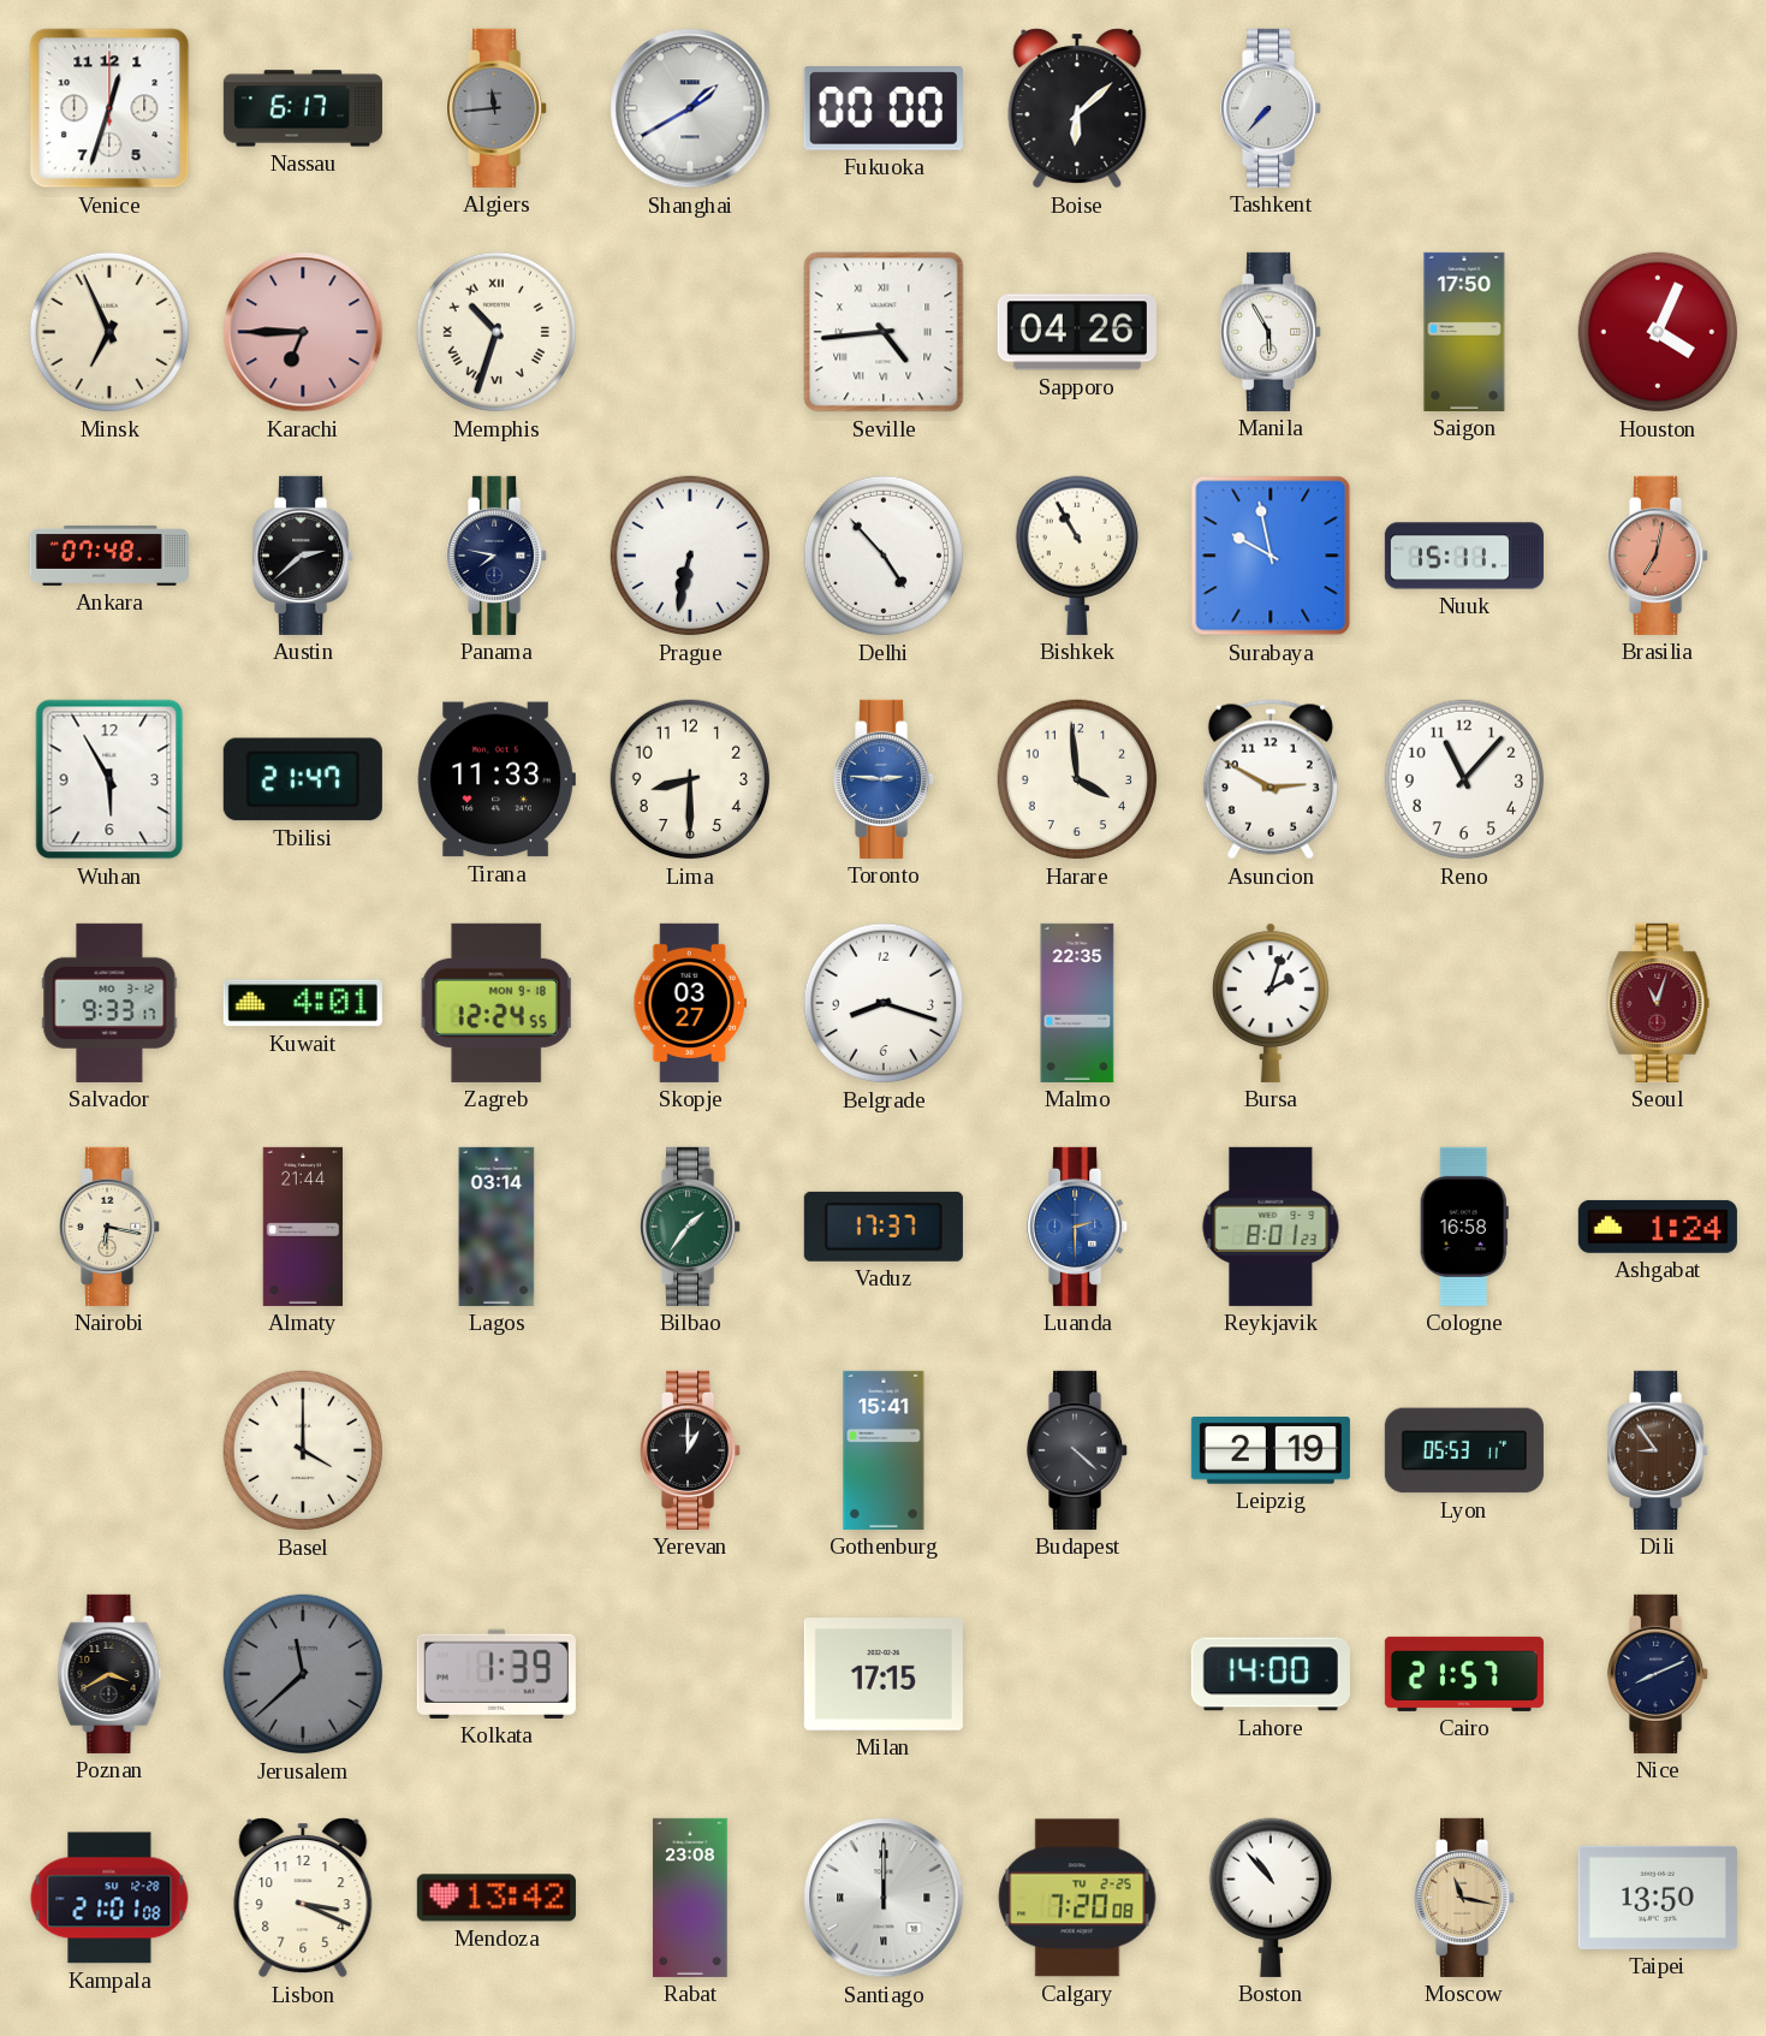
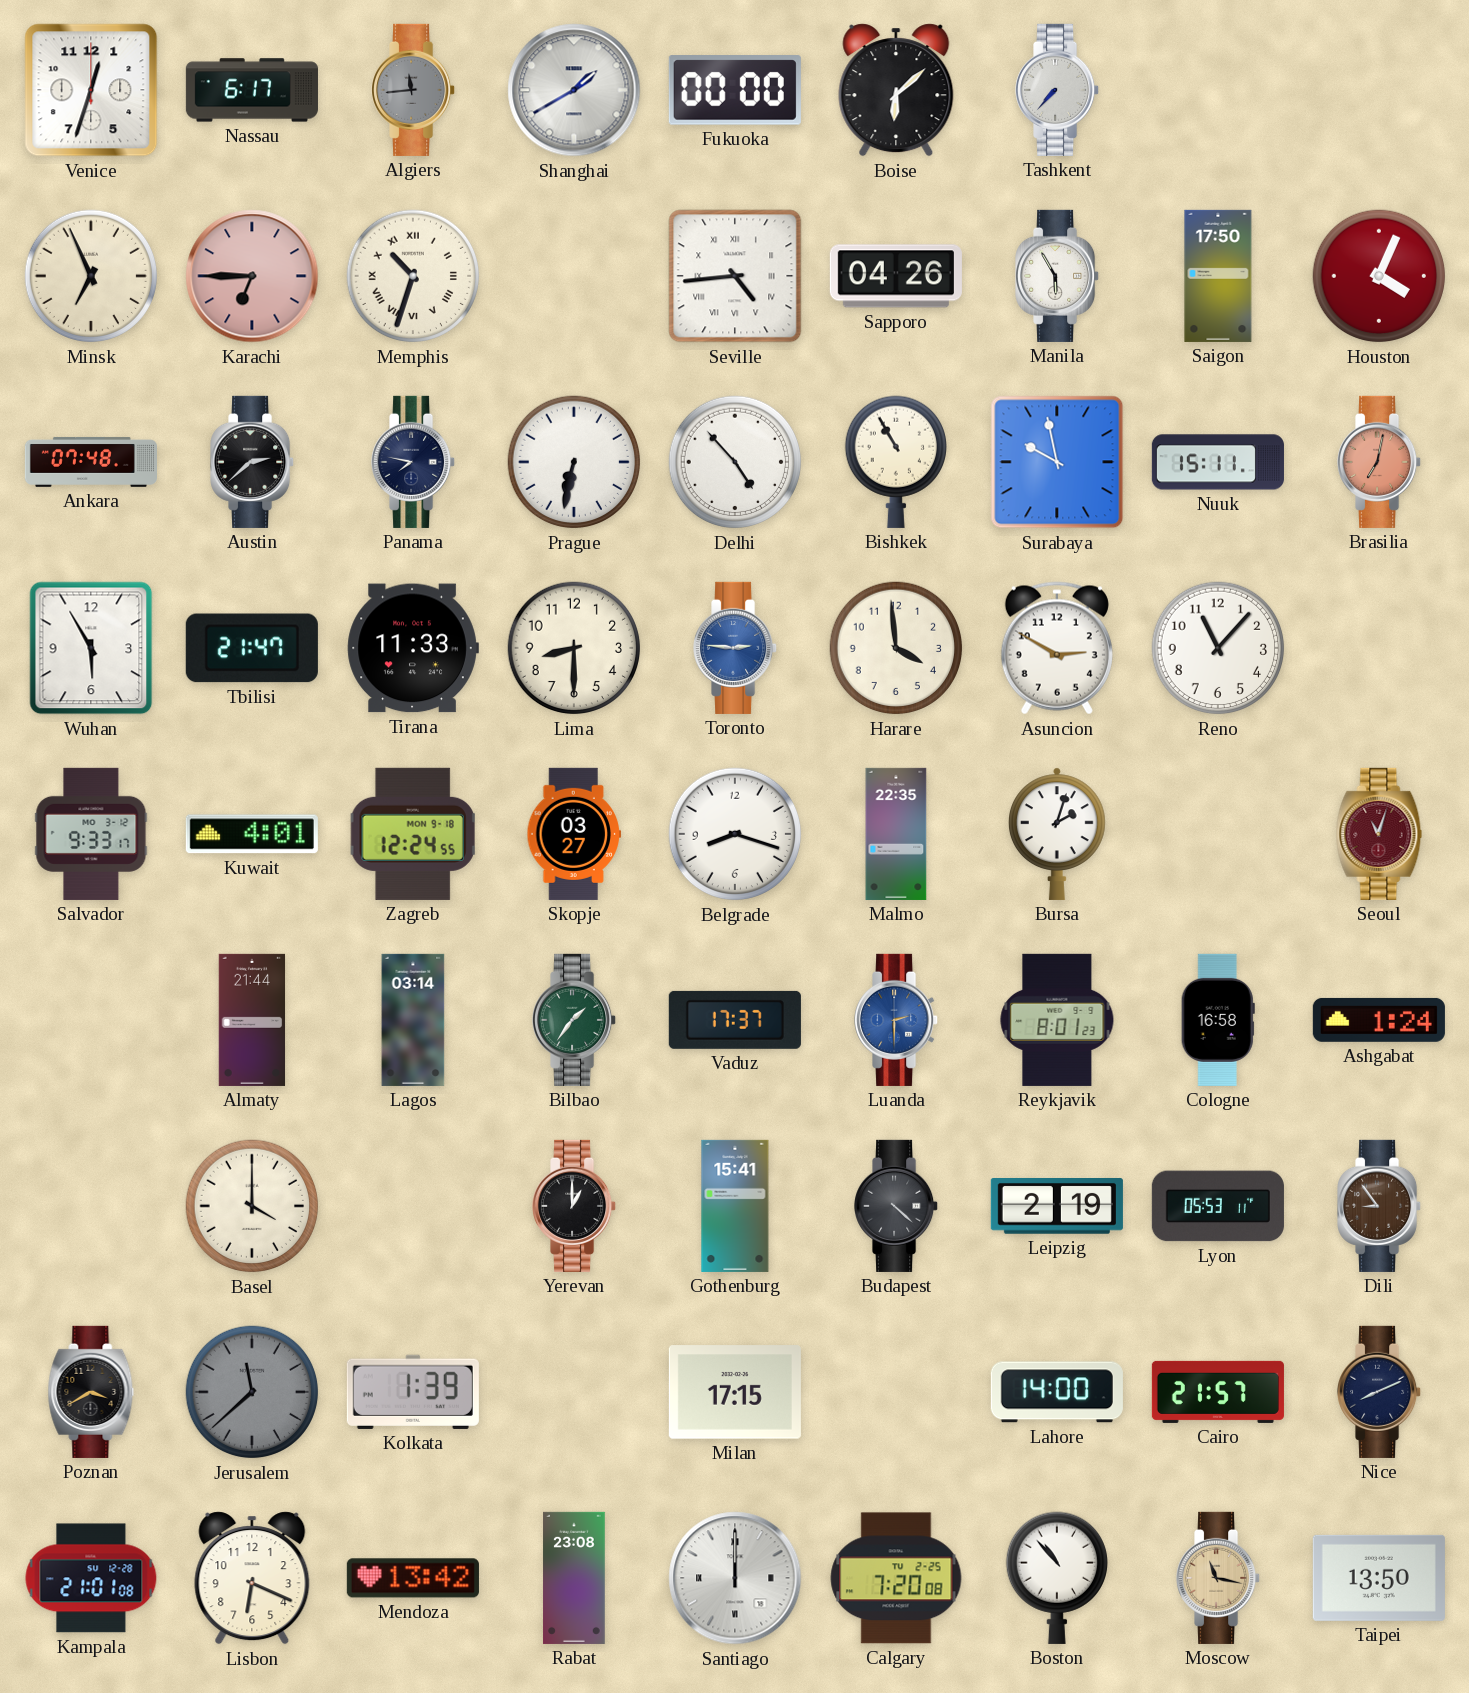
Nairobi: 6:17 -> none
Lisbon: 3:19 -> 6:19
